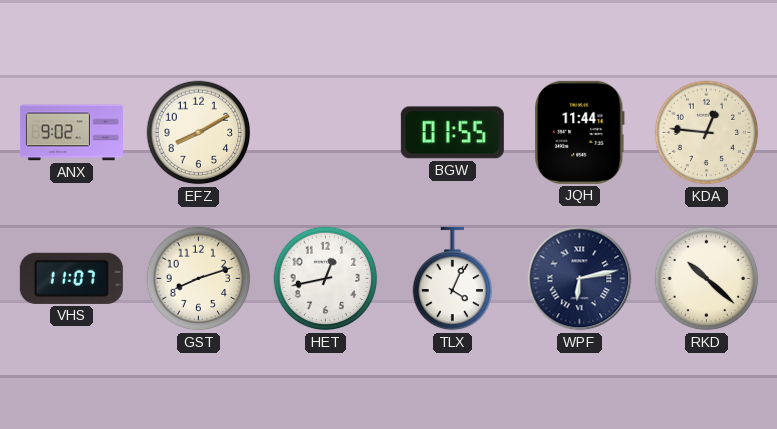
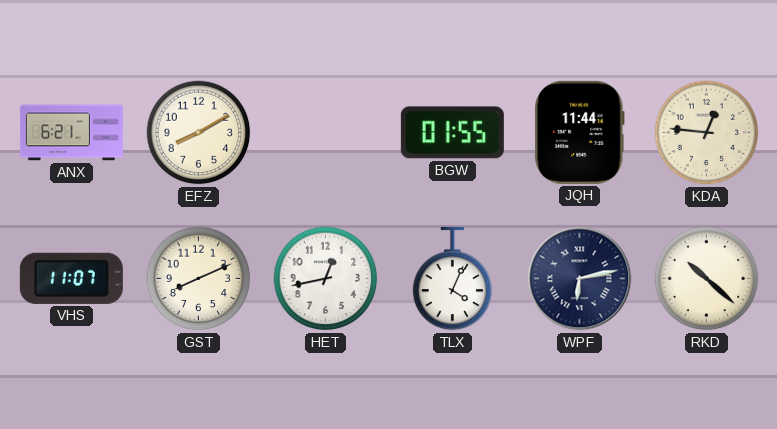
ANX: 9:02 -> 6:21
GST: 8:12 -> 8:11
